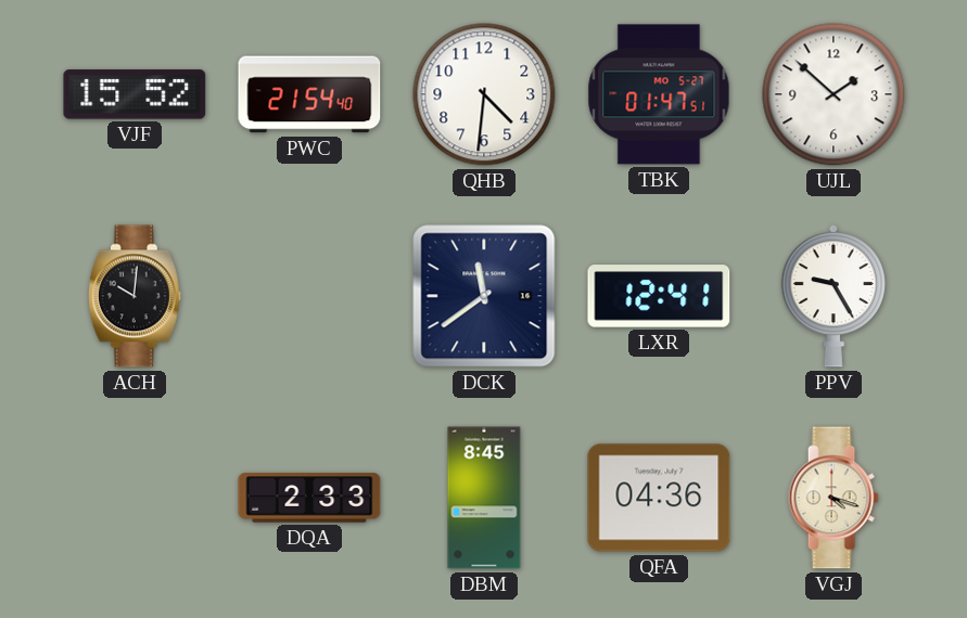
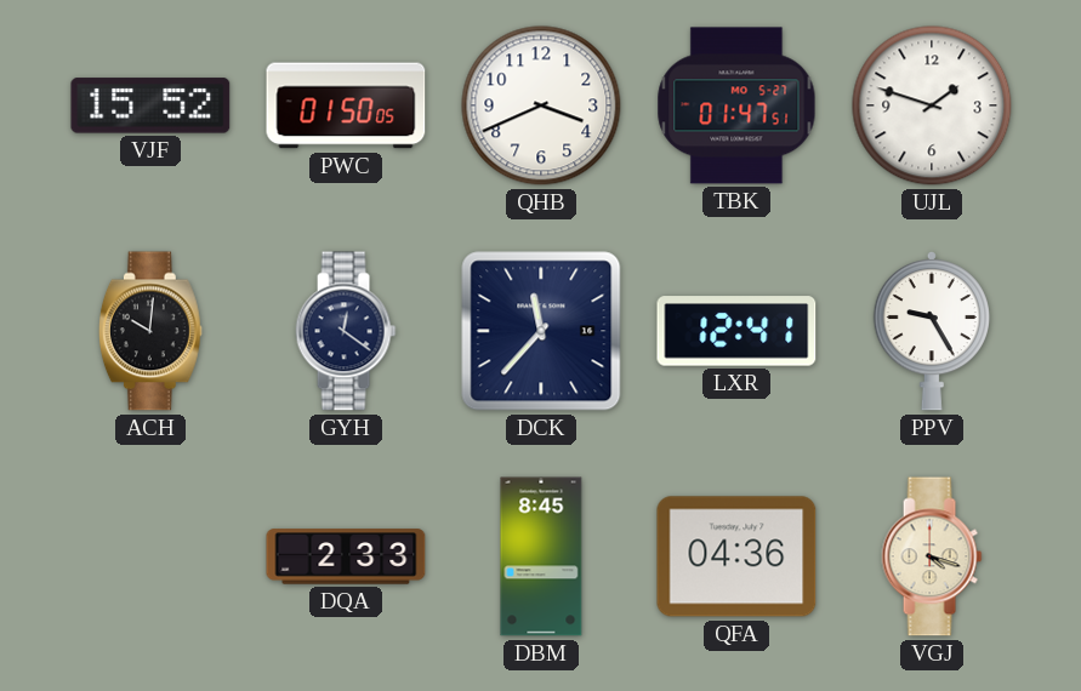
PWC: 21:54 -> 01:50
QHB: 4:31 -> 3:41
UJL: 1:52 -> 1:48
GYH: none -> 12:21
DCK: 11:39 -> 11:37
